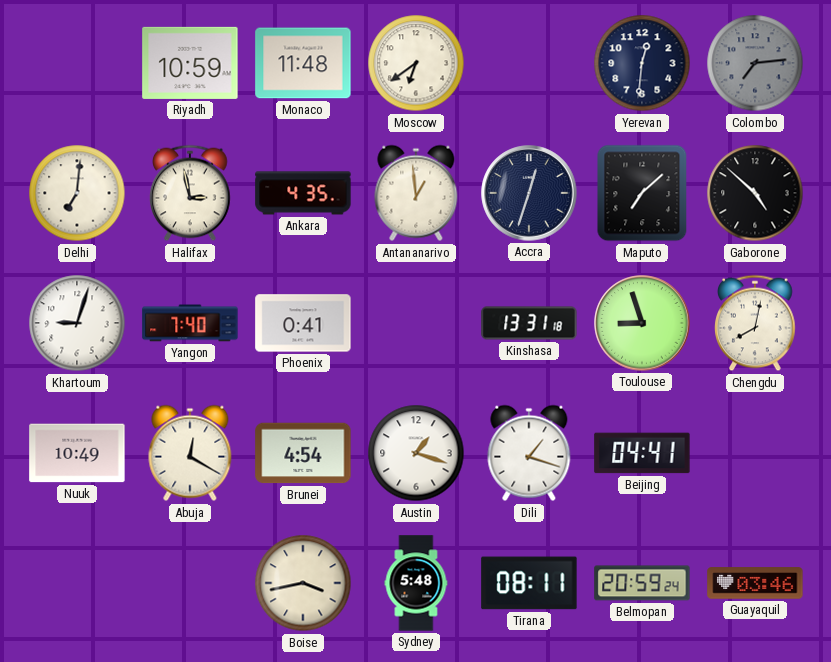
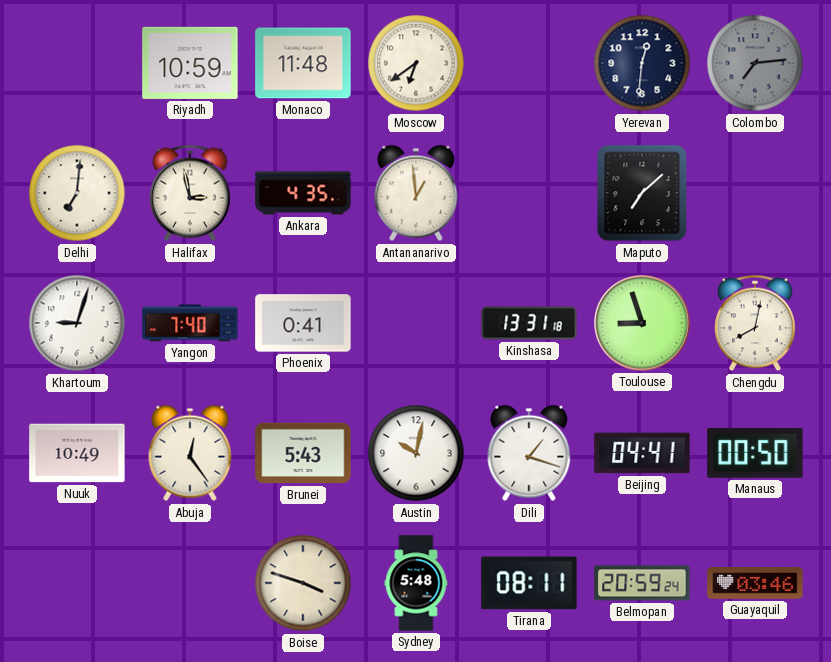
Accra: 12:33 -> none
Gaborone: 4:52 -> none
Abuja: 12:20 -> 12:24
Brunei: 4:54 -> 5:43
Austin: 1:18 -> 10:02
Manaus: none -> 00:50
Boise: 3:43 -> 3:48
